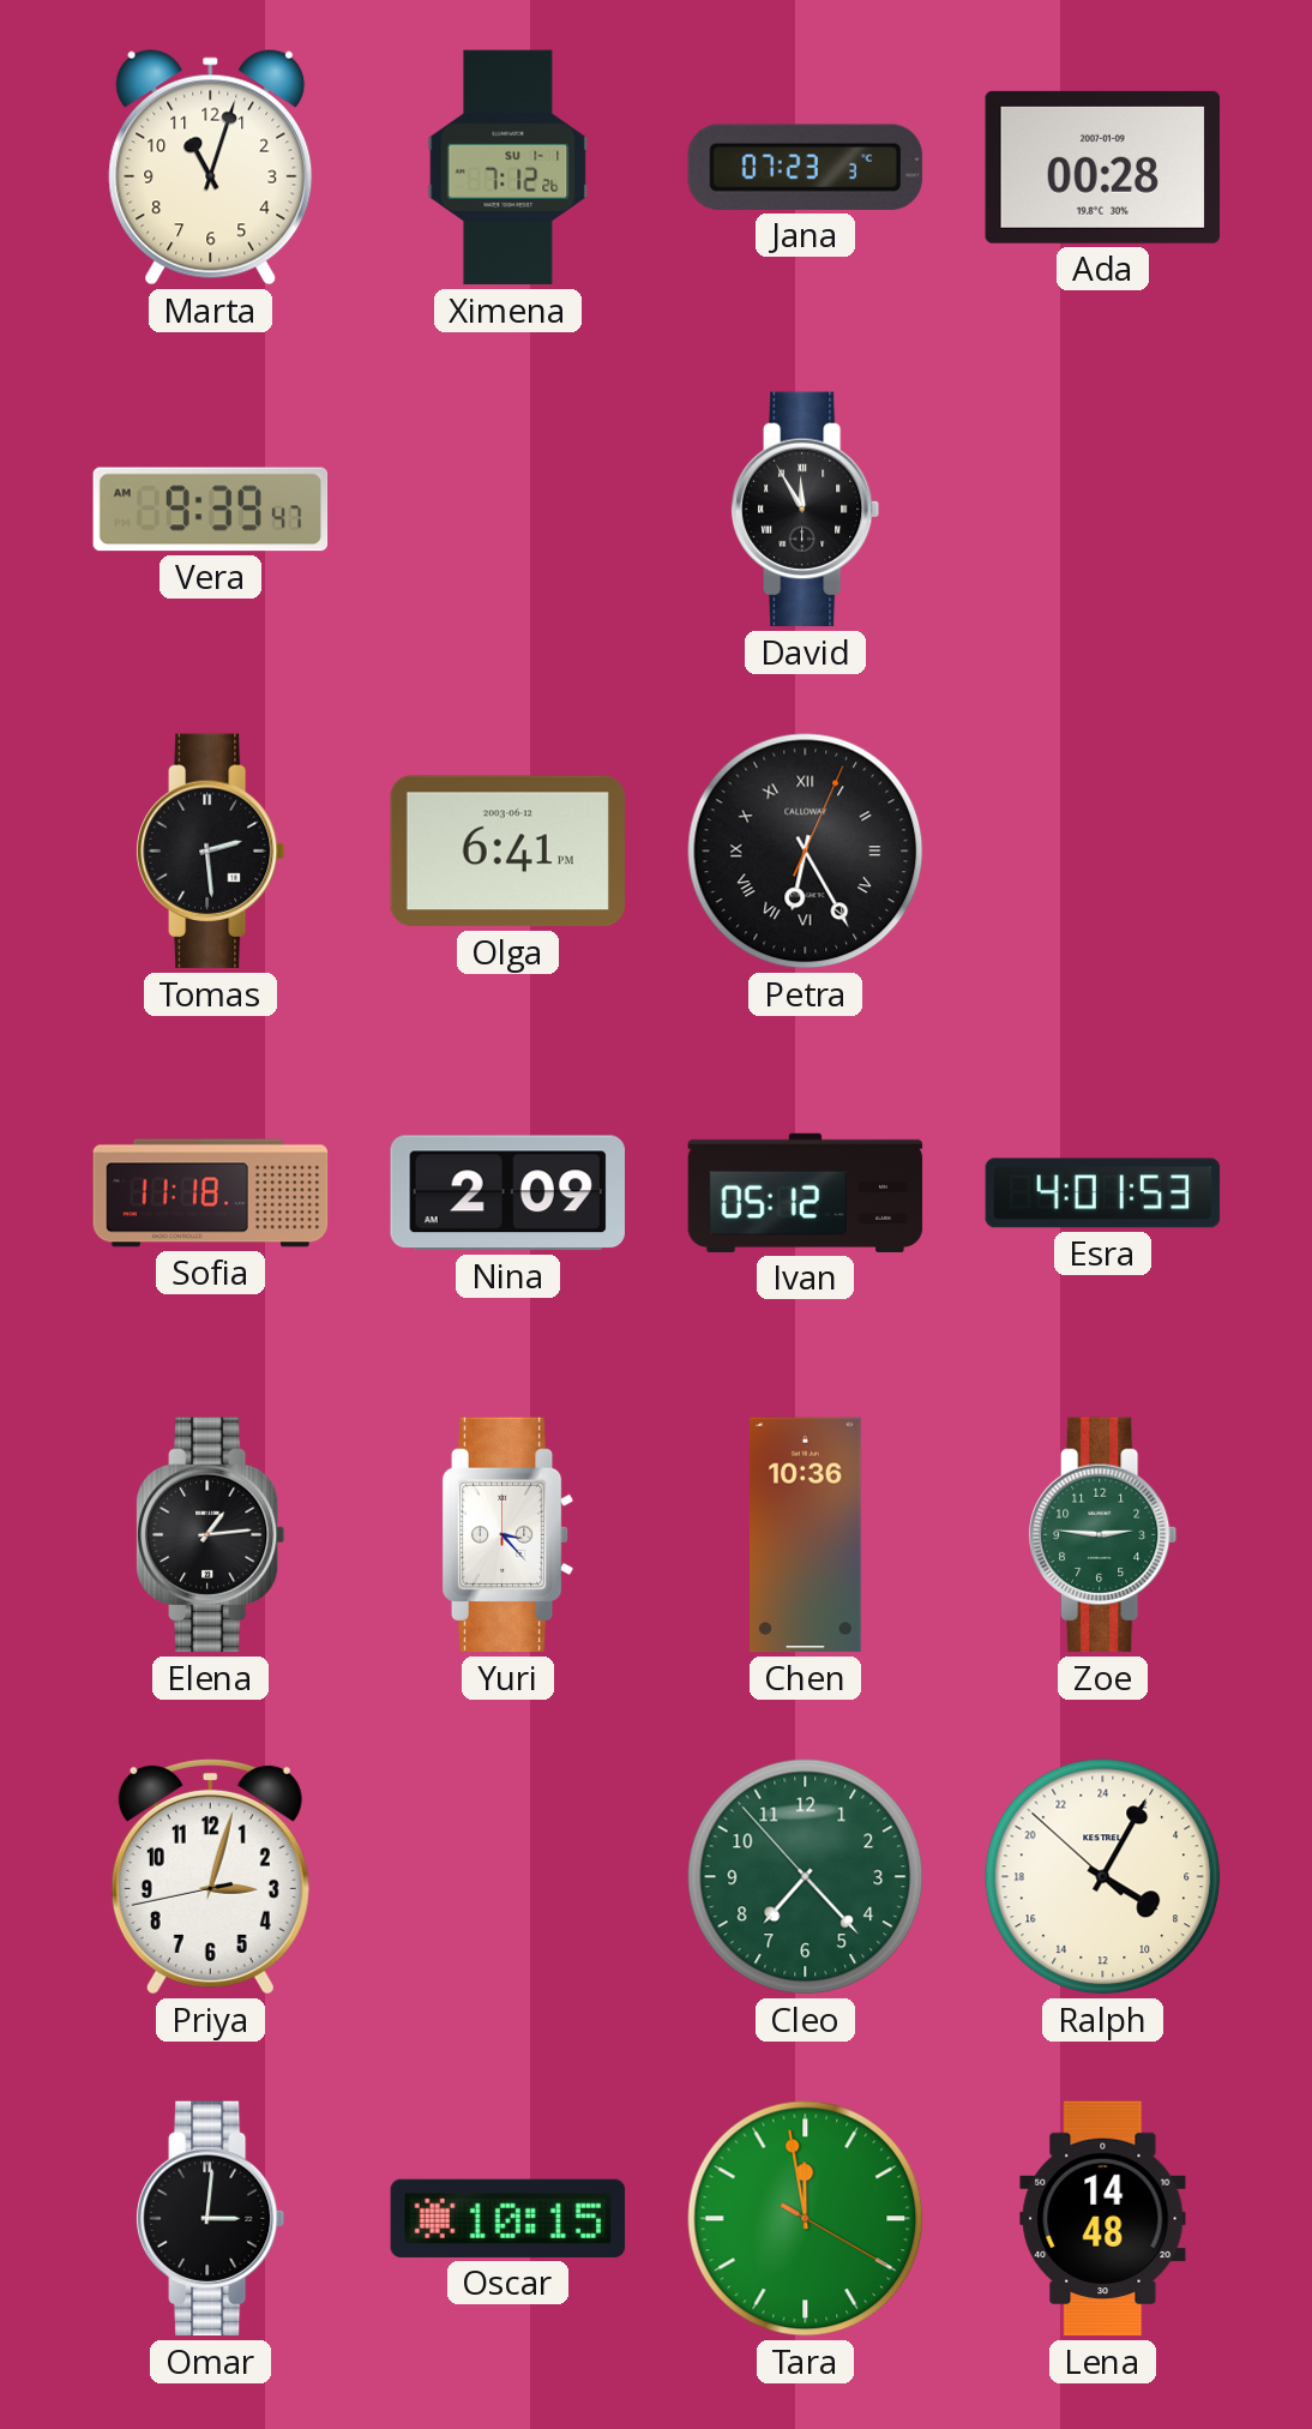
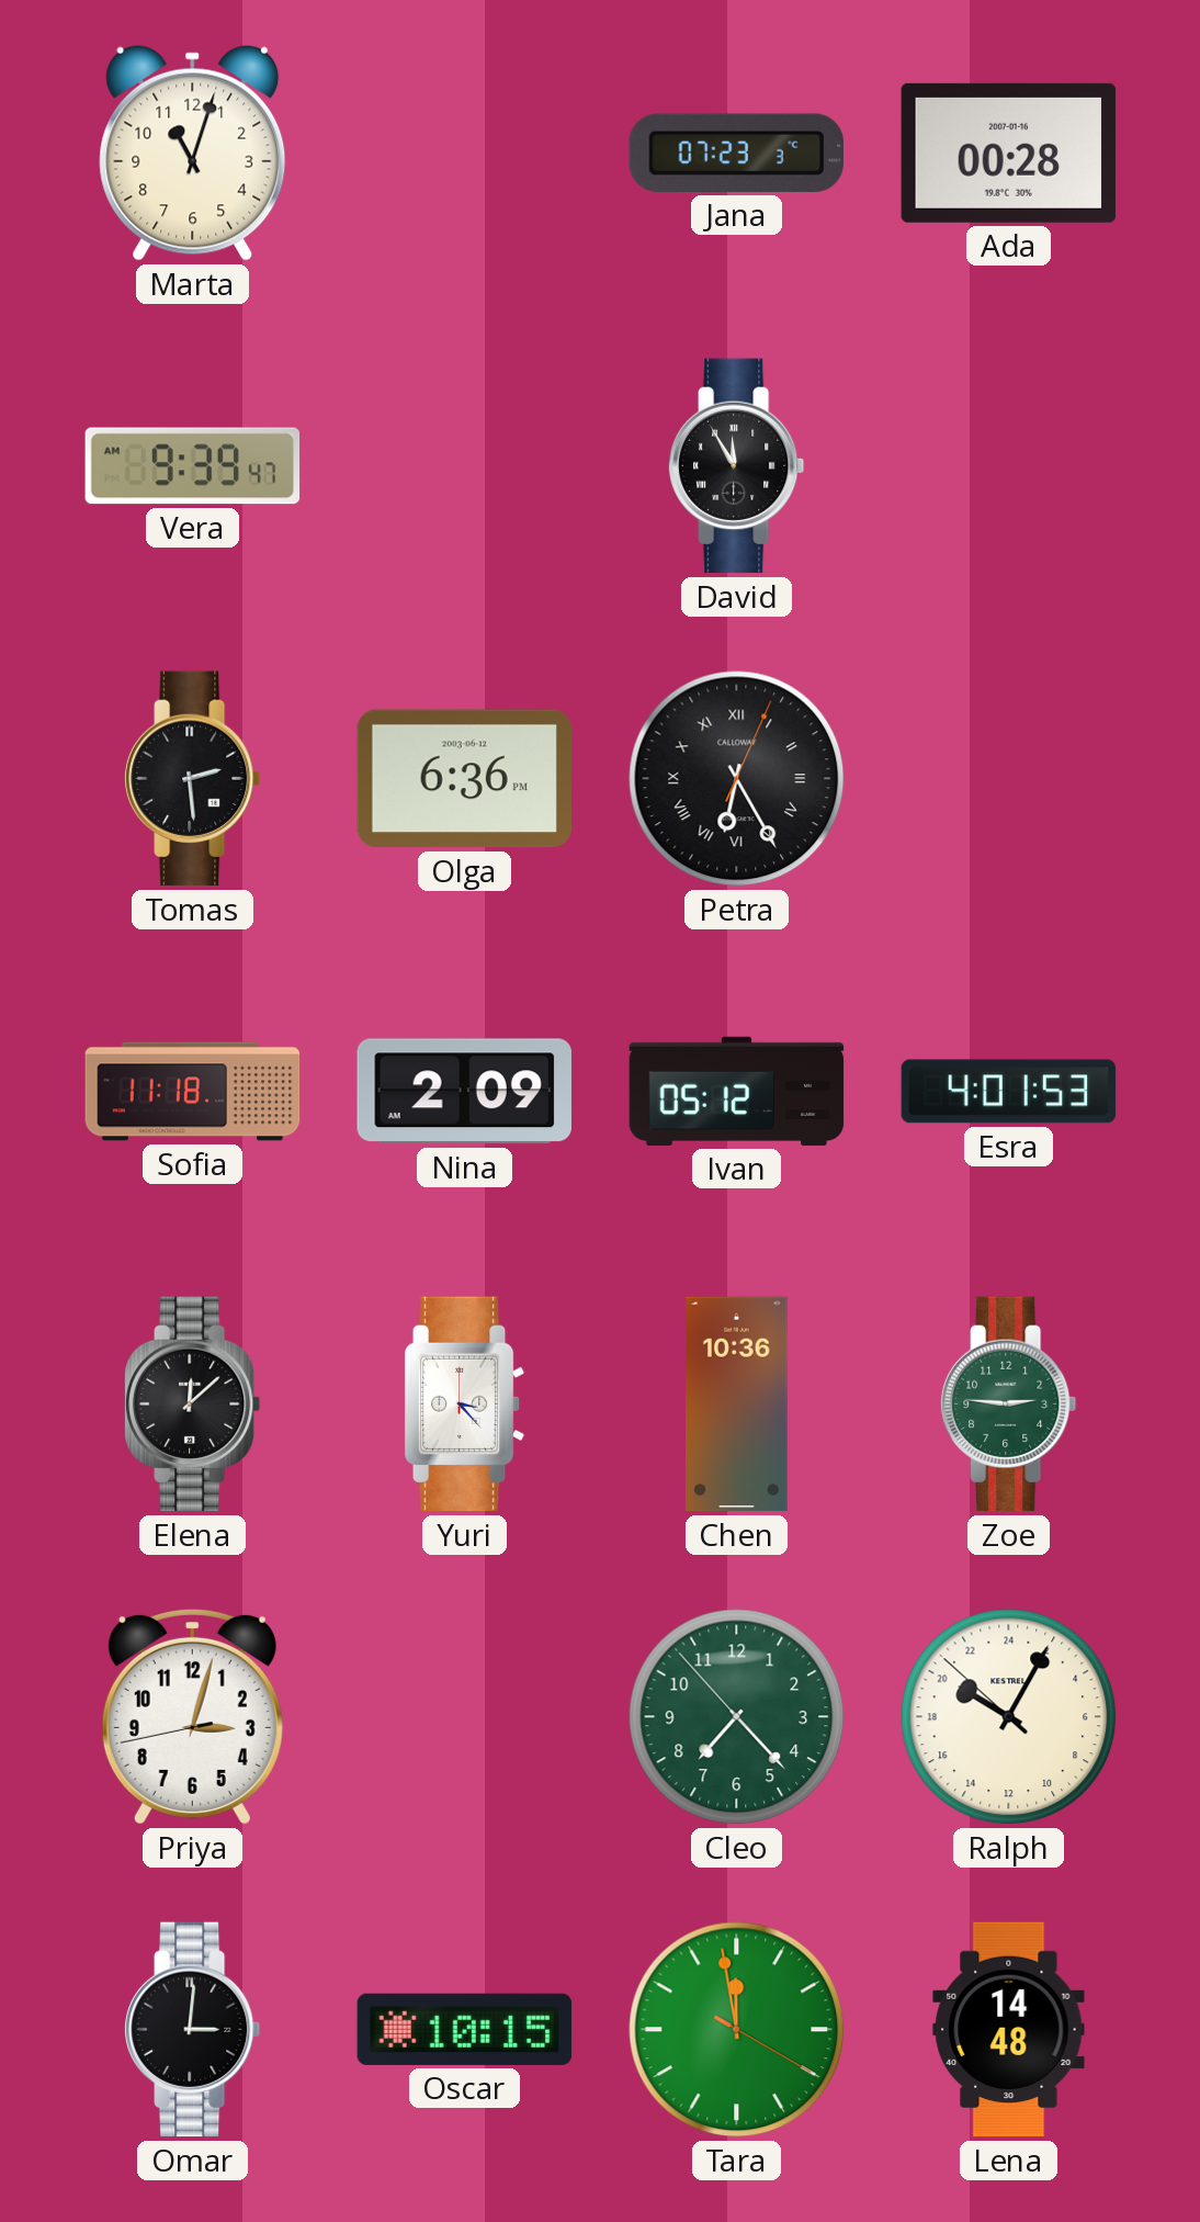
Ximena: 7:12 -> none
Ada date: 2007-01-09 -> 2007-01-16
Olga: 6:41 -> 6:36
Elena: 1:14 -> 12:08
Ralph: 8:04 -> 20:04
